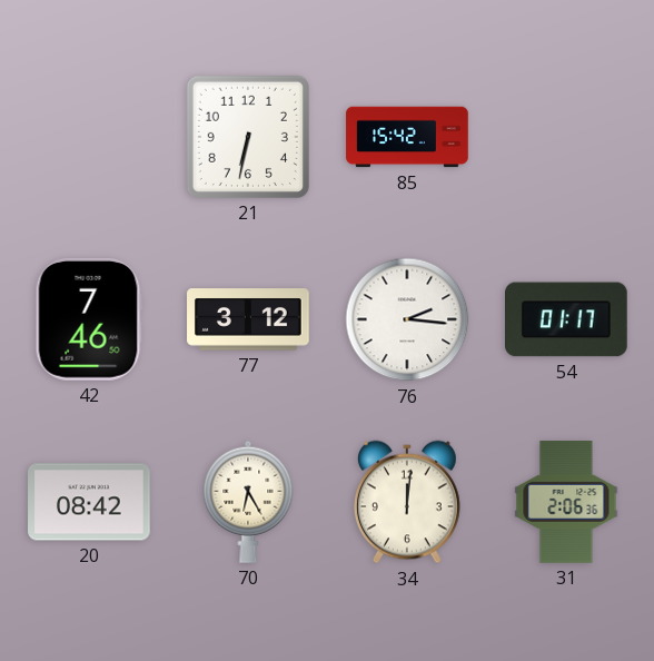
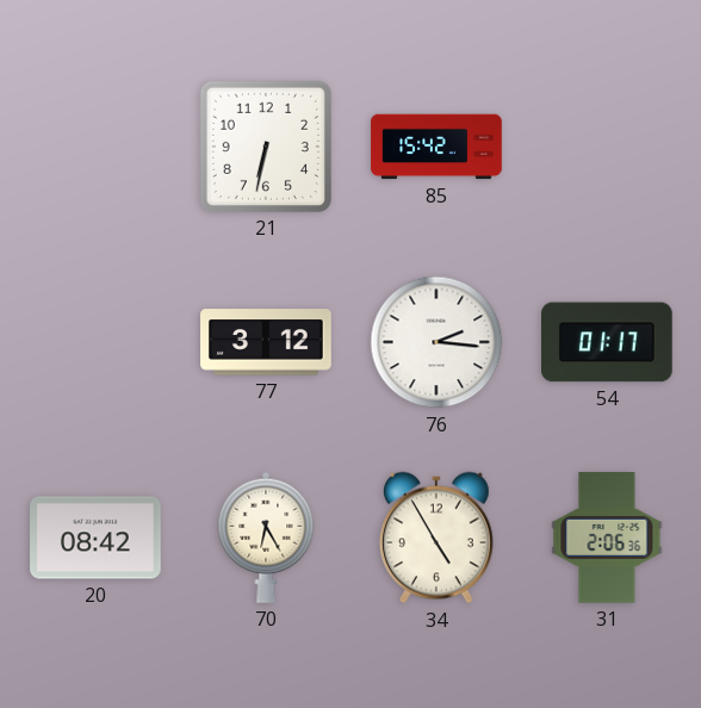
42: 7:46 -> none
34: 12:01 -> 4:55
